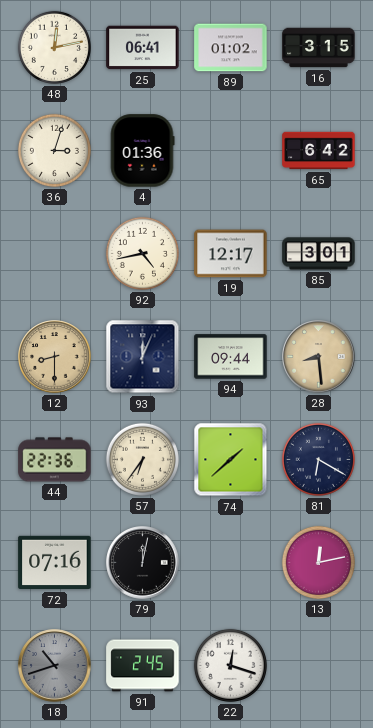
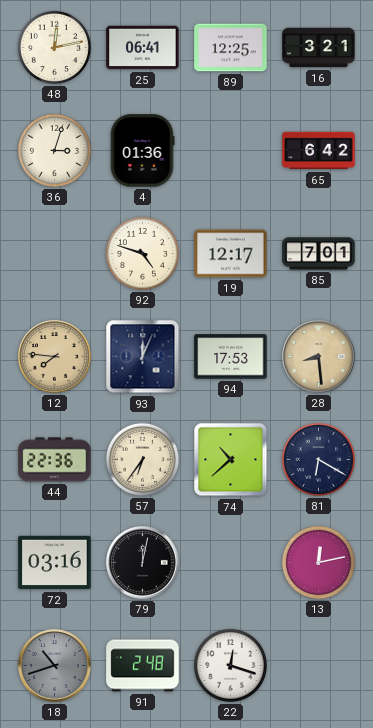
89: 01:02 -> 12:25
16: 3:15 -> 3:21
92: 4:43 -> 4:48
85: 3:01 -> 7:01
12: 8:30 -> 7:46
94: 09:44 -> 17:53
74: 1:38 -> 10:38
72: 07:16 -> 03:16
91: 2:45 -> 2:48
